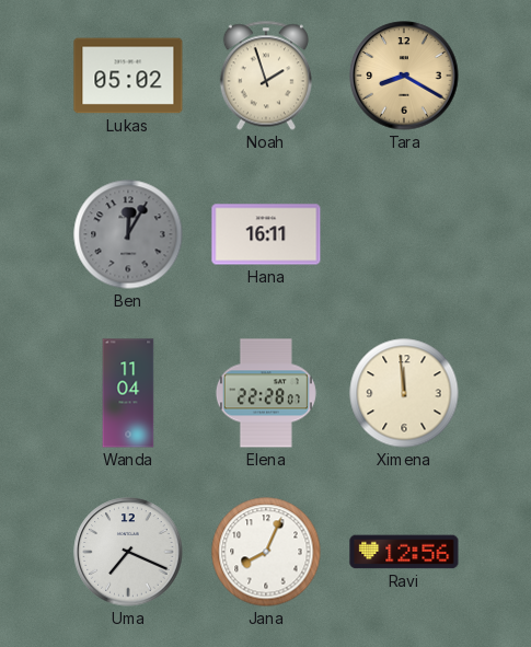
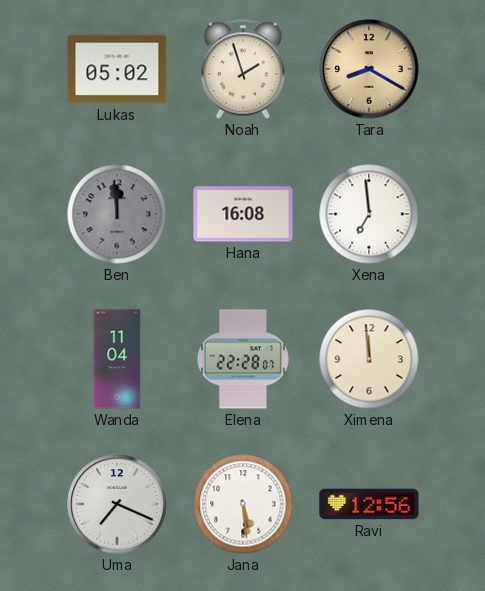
Ben: 12:05 -> 11:59
Hana: 16:11 -> 16:08
Xena: none -> 6:59
Jana: 8:04 -> 5:29
